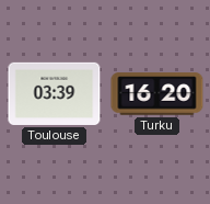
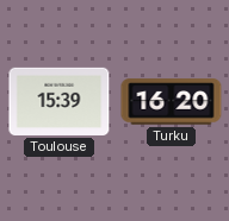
Toulouse: 03:39 -> 15:39
